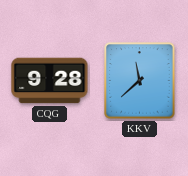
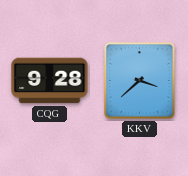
KKV: 11:38 -> 3:38
